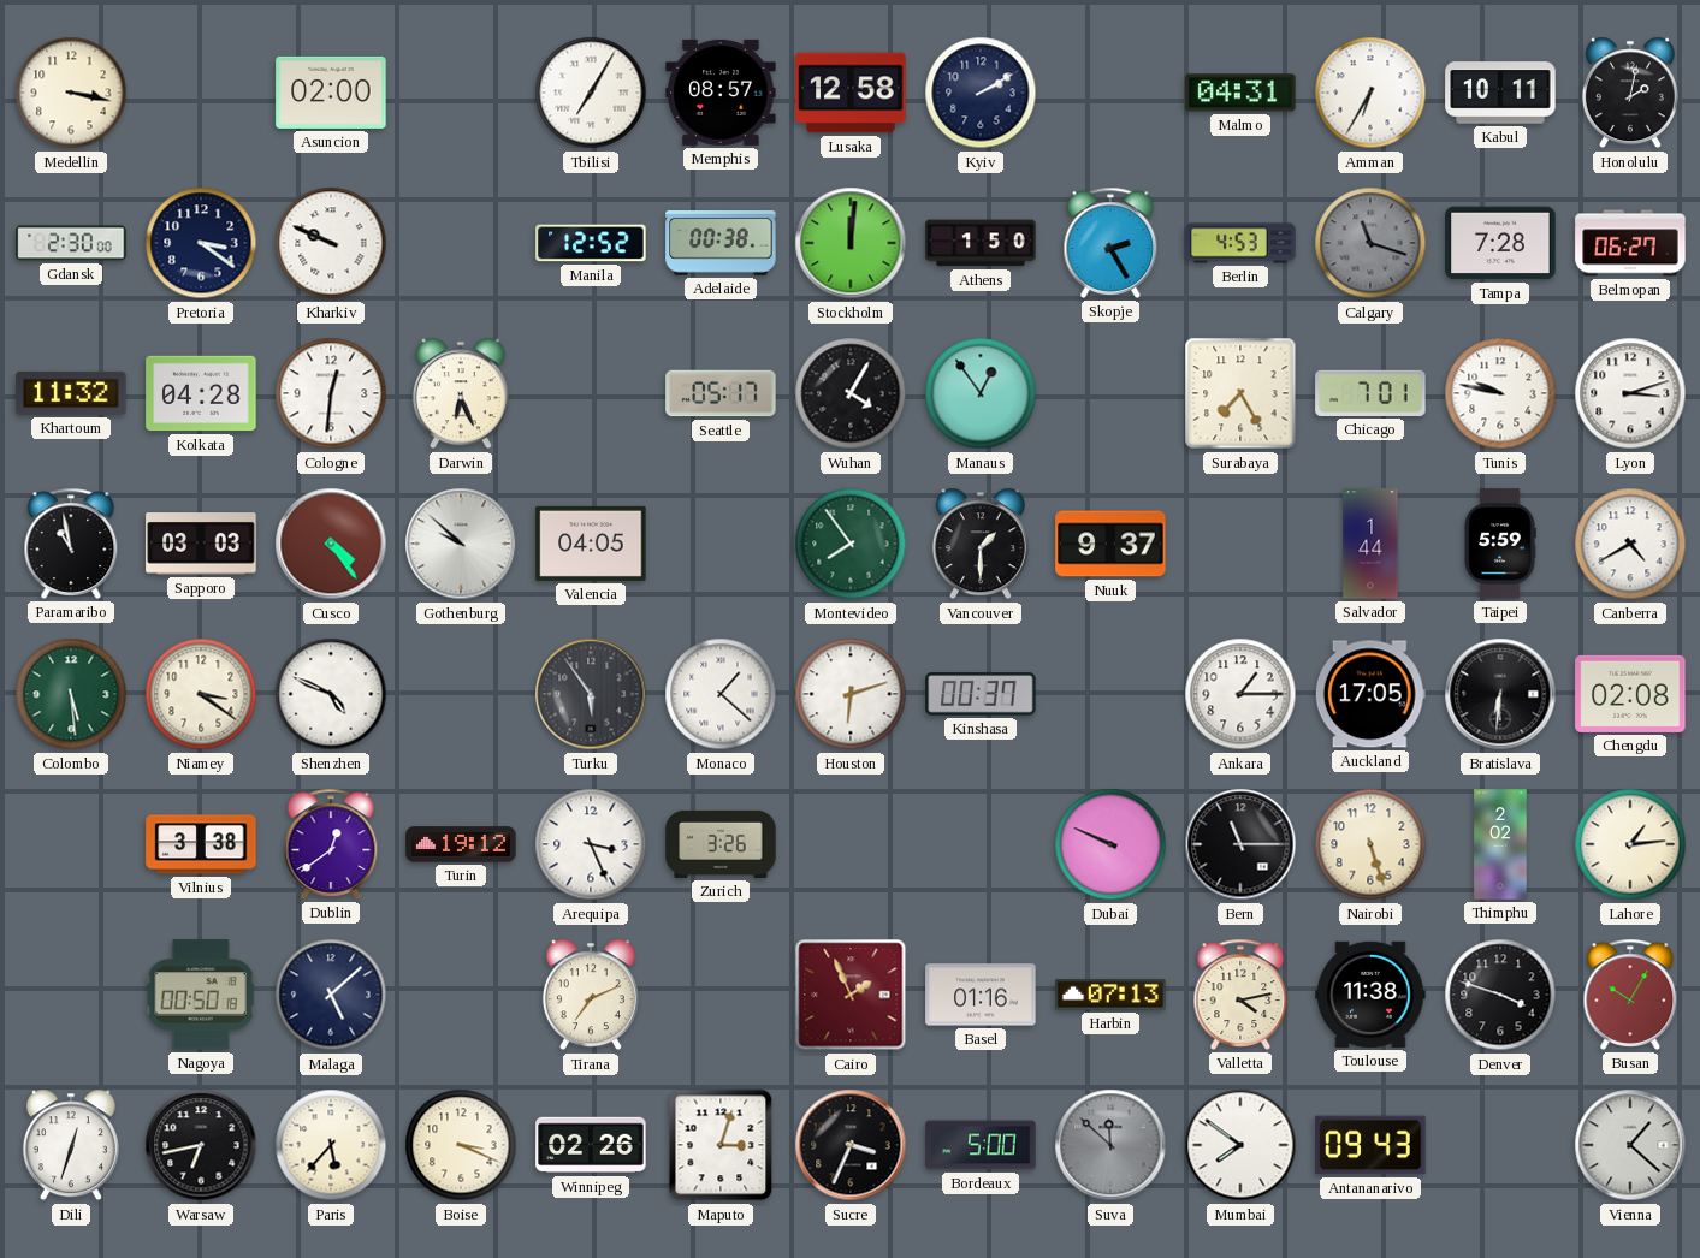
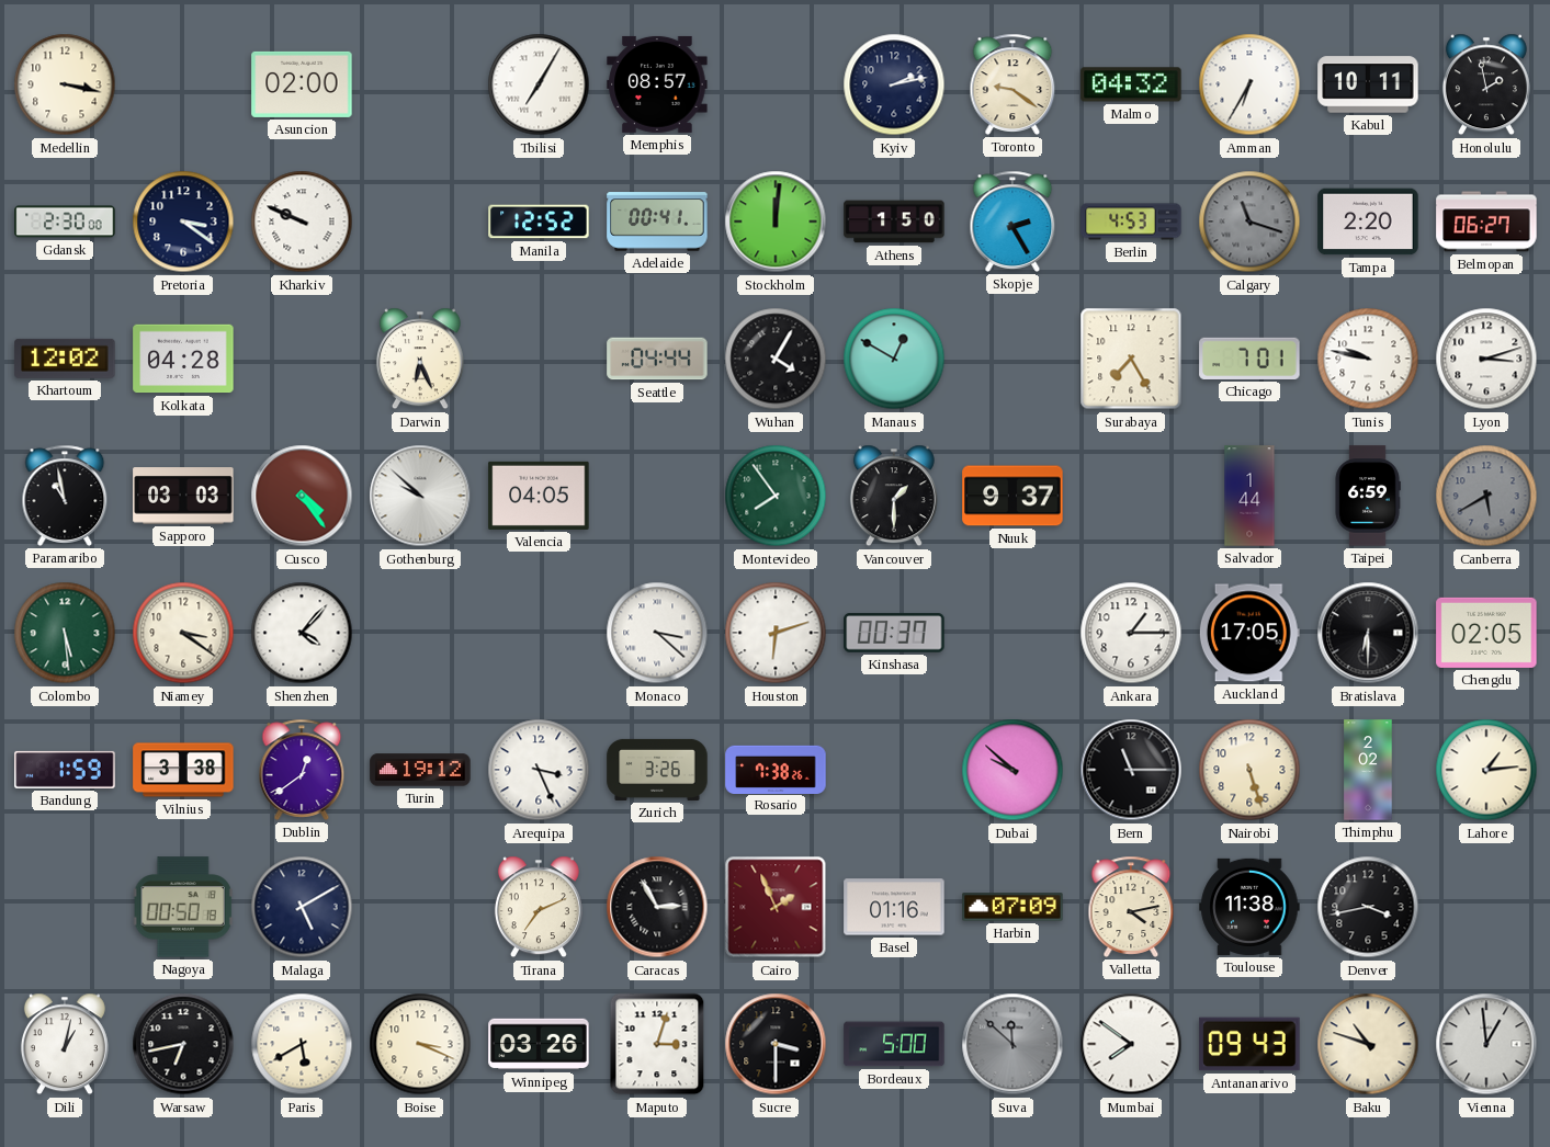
Lusaka: 12:58 -> none
Kyiv: 2:10 -> 2:13
Toronto: none -> 9:21
Malmo: 04:31 -> 04:32
Honolulu: 2:02 -> 1:58
Adelaide: 00:38 -> 00:41
Tampa: 7:28 -> 2:20
Khartoum: 11:32 -> 12:02
Cologne: 12:31 -> none
Seattle: 05:17 -> 04:44
Manaus: 12:54 -> 12:50
Taipei: 5:59 -> 6:59
Canberra: 4:40 -> 5:40
Canberra dial: white -> grey
Shenzhen: 4:49 -> 4:07
Turku: 5:54 -> none
Monaco: 1:22 -> 3:22
Bratislava: 6:31 -> 6:30
Chengdu: 02:08 -> 02:05
Bandung: none -> 1:59
Rosario: none -> 7:38
Dubai: 9:49 -> 9:52
Malaga: 5:08 -> 5:10
Caracas: none -> 2:55
Harbin: 07:13 -> 07:09
Denver: 3:48 -> 3:43
Busan: 10:05 -> none
Dili: 12:33 -> 1:02
Paris: 5:37 -> 5:40
Winnipeg: 02:26 -> 03:26
Sucre: 3:34 -> 3:30
Baku: none -> 10:48
Vienna: 1:22 -> 12:59
